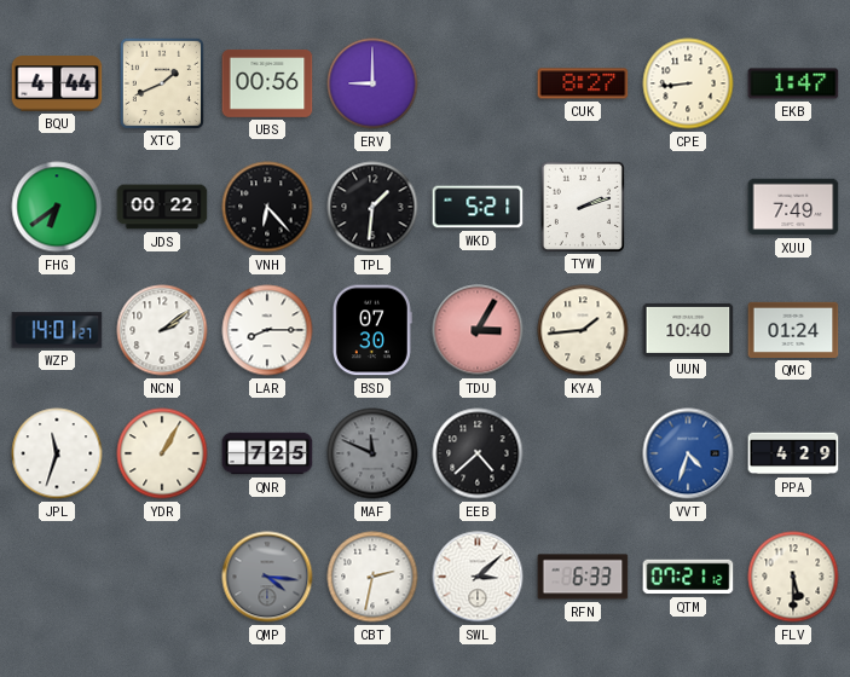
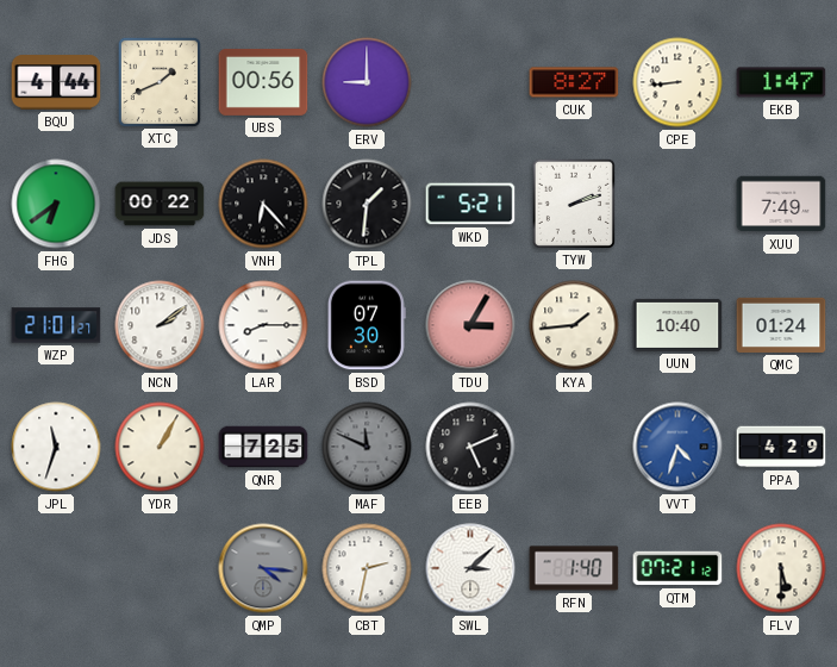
WZP: 14:01 -> 21:01
EEB: 4:38 -> 5:11
RFN: 6:33 -> 1:40
